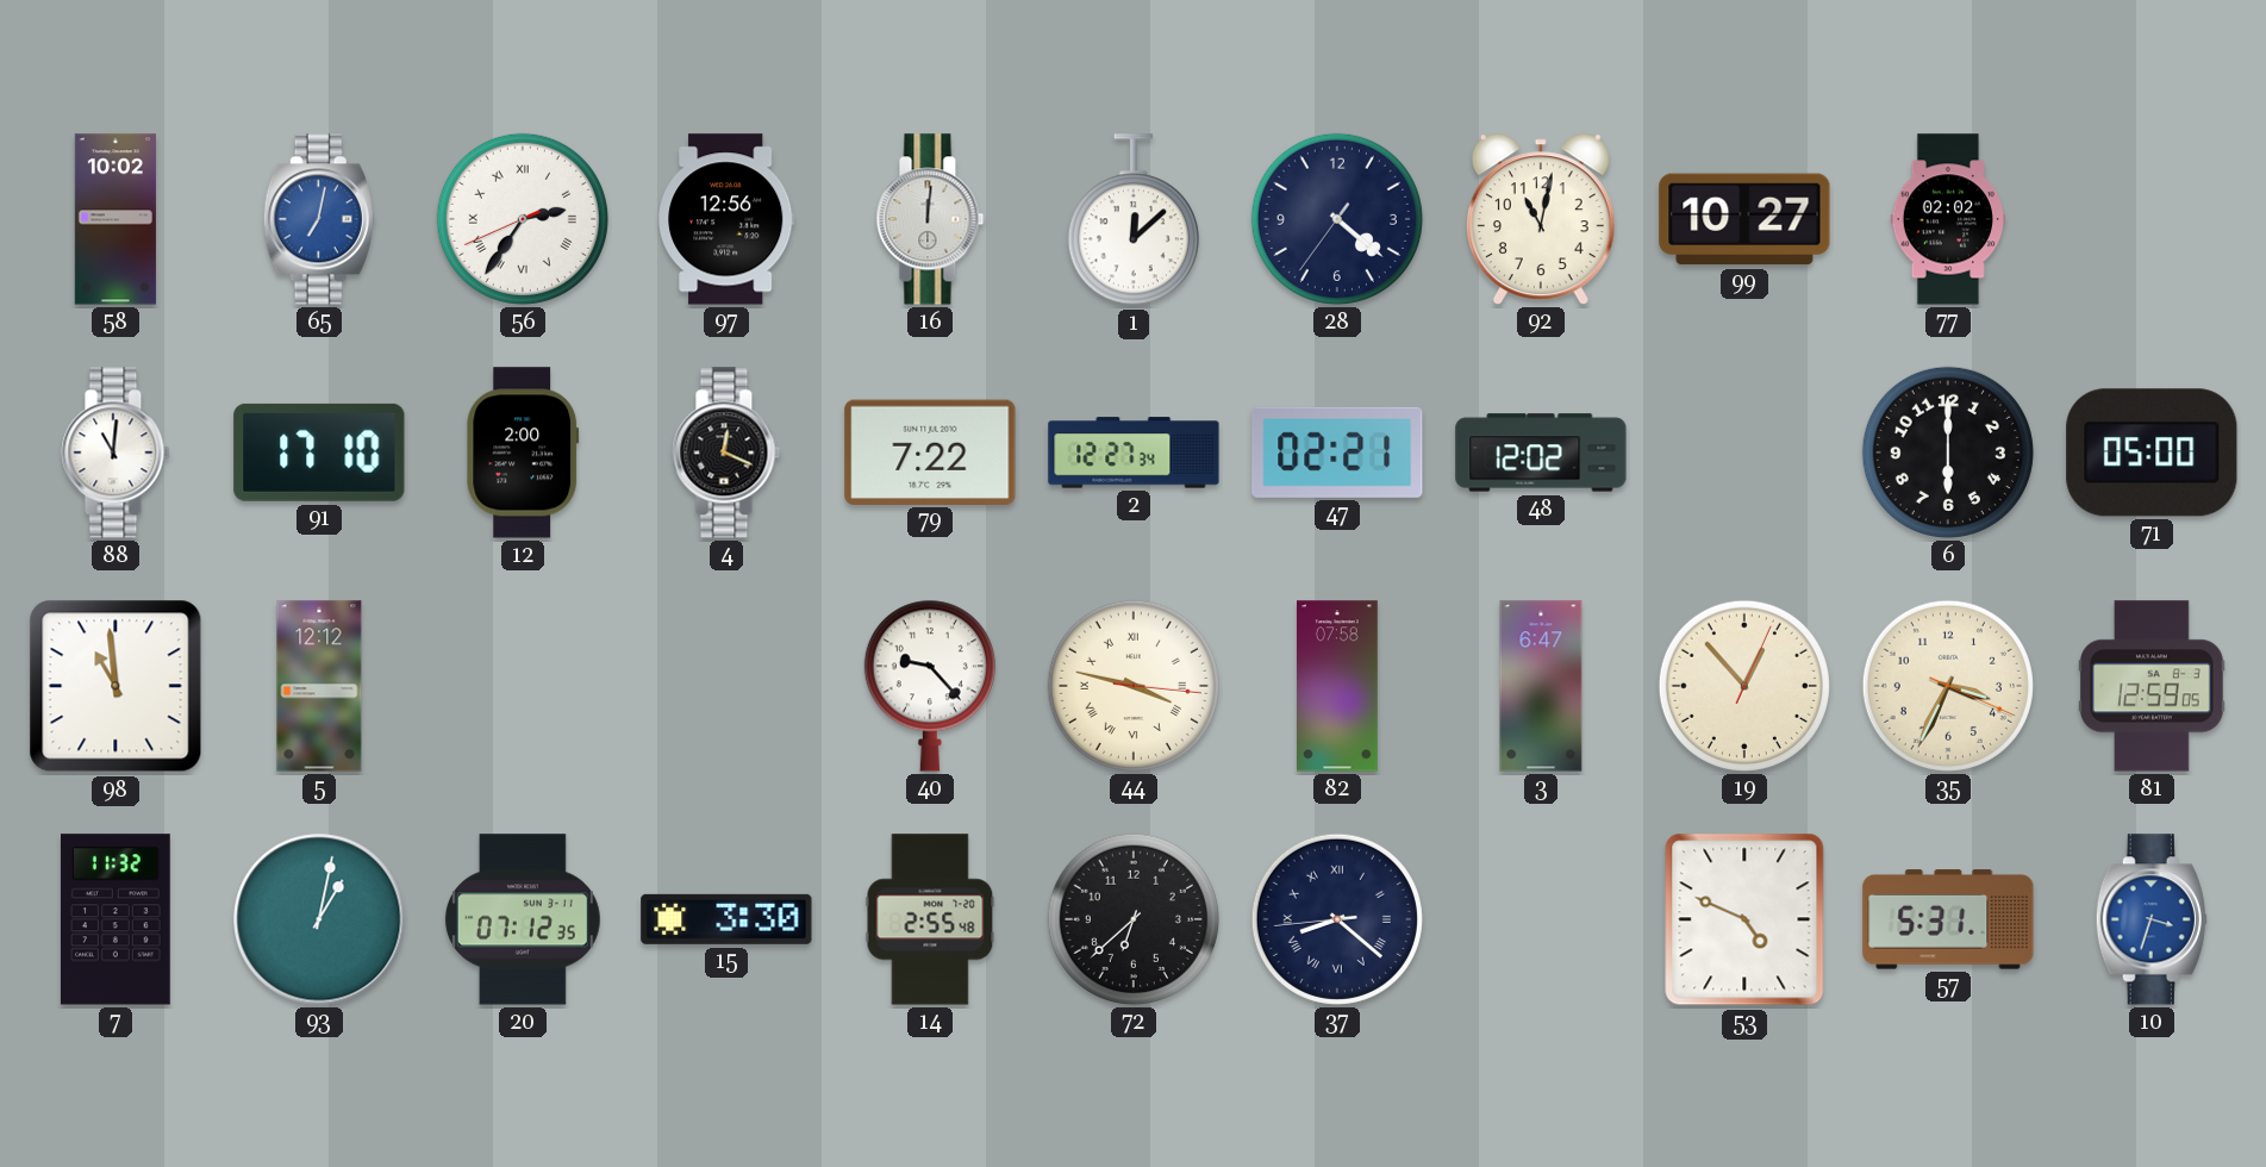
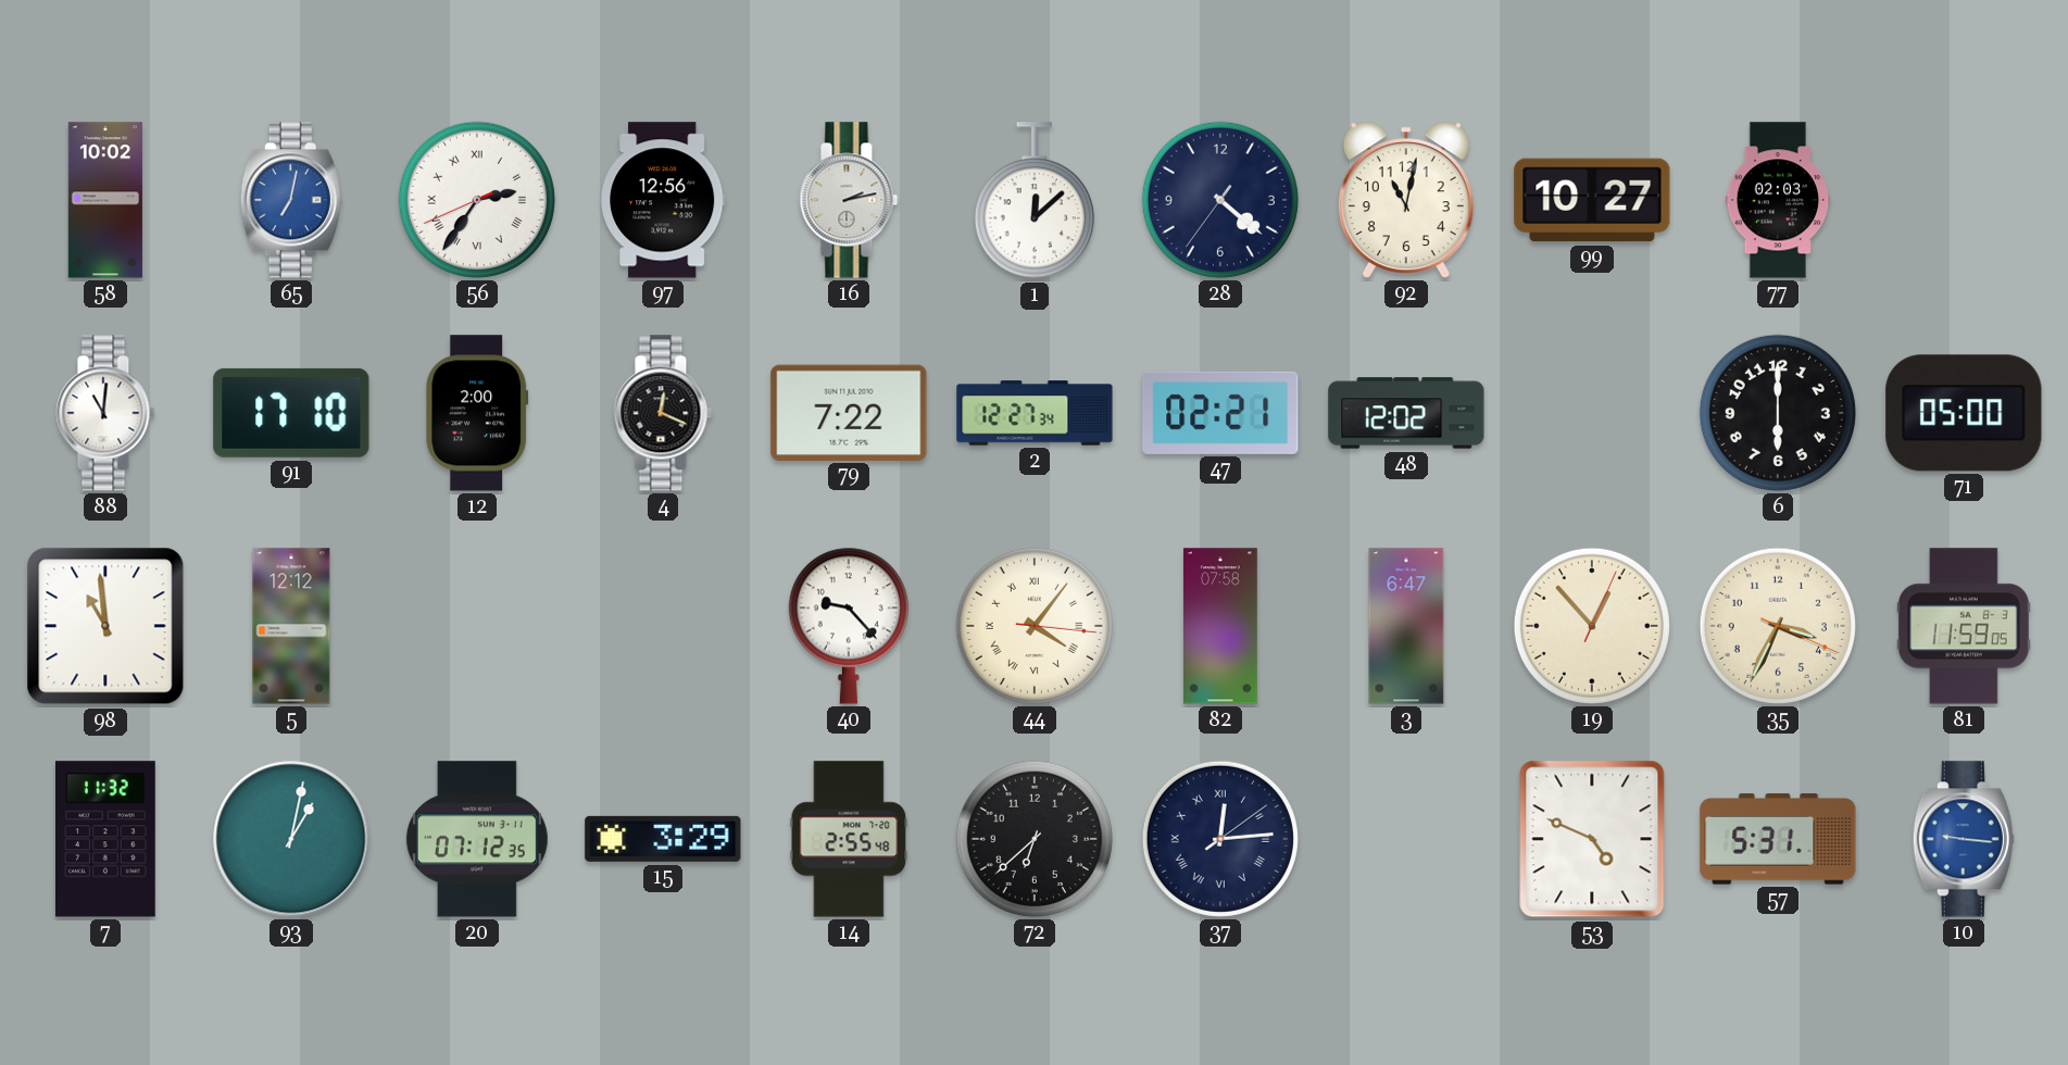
16: 12:01 -> 2:13
77: 02:02 -> 02:03
44: 3:47 -> 4:06
81: 12:59 -> 11:59
15: 3:30 -> 3:29
37: 8:21 -> 12:14
10: 3:33 -> 9:16
